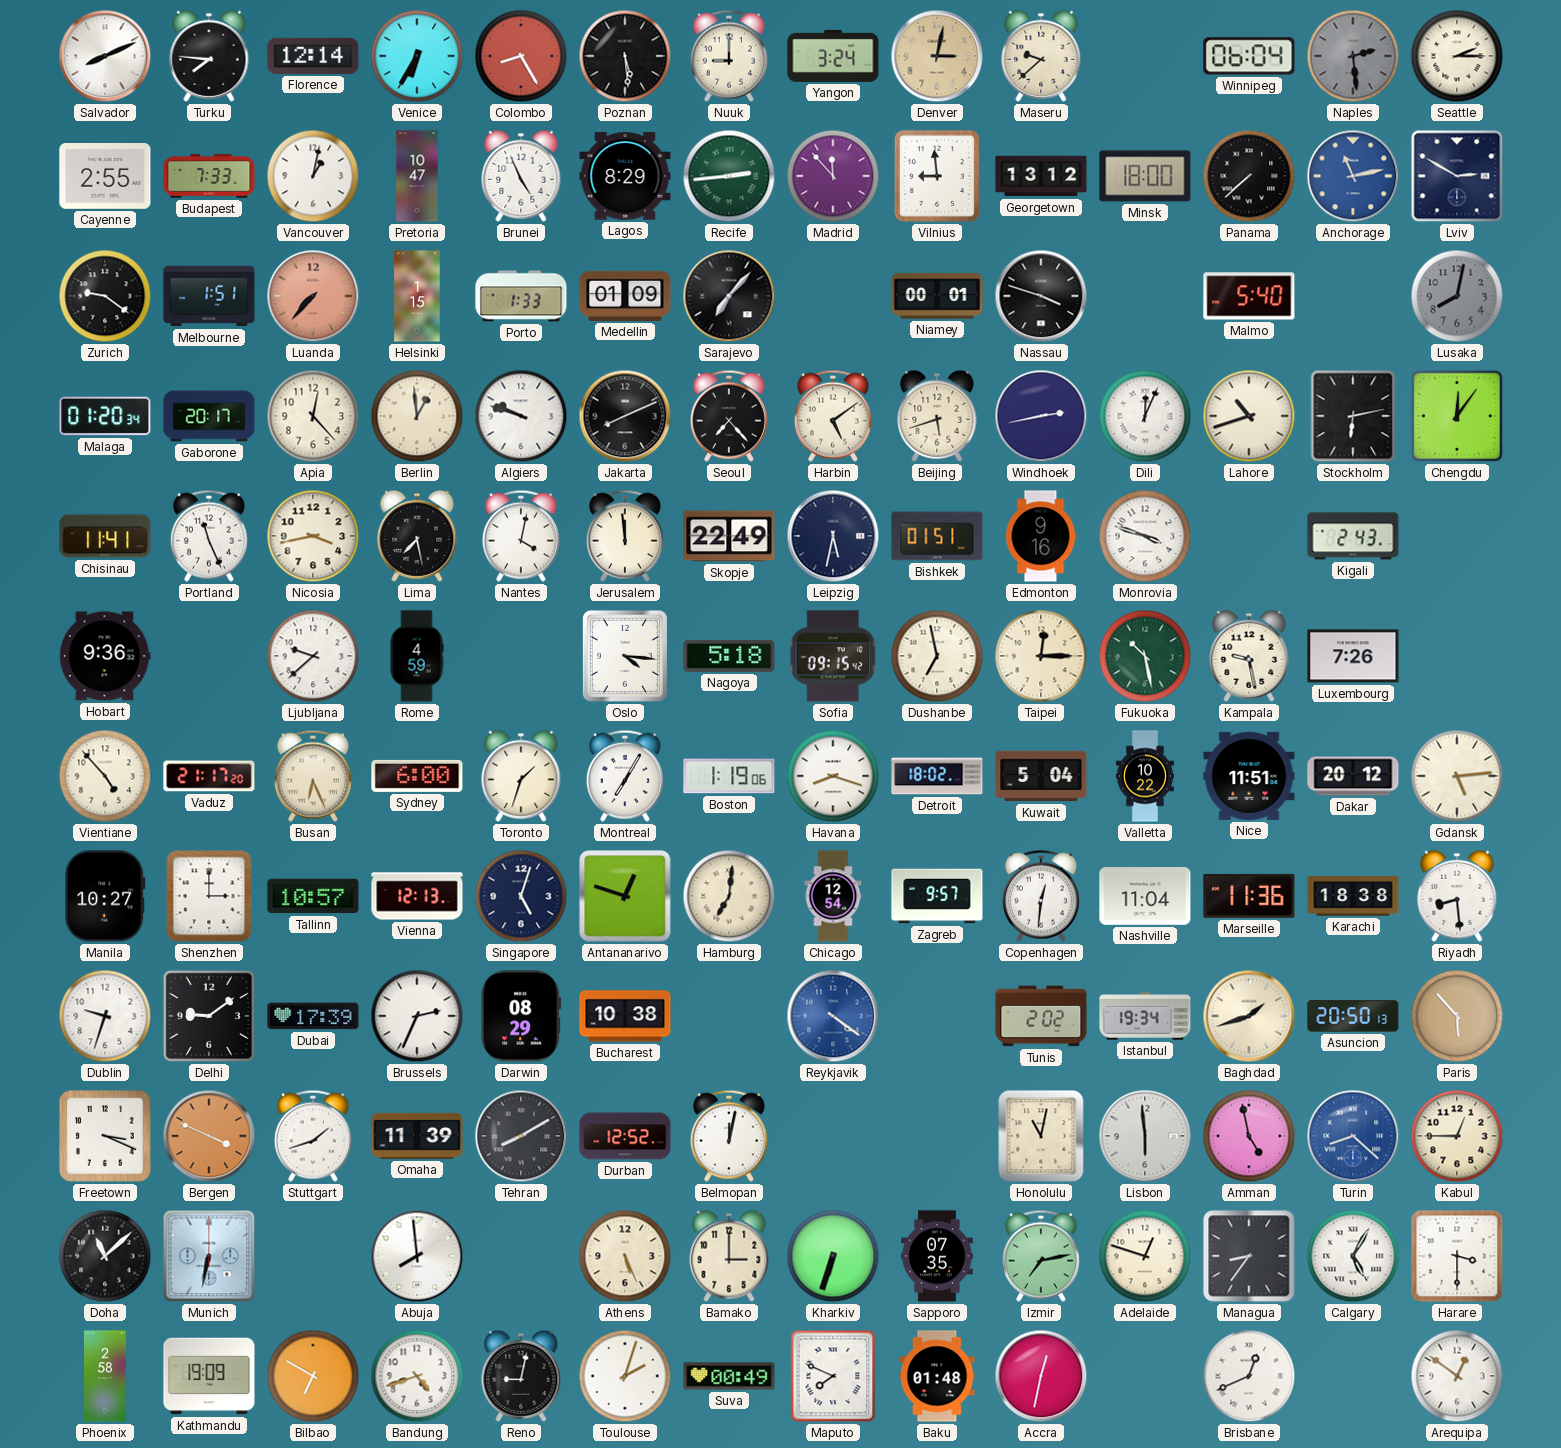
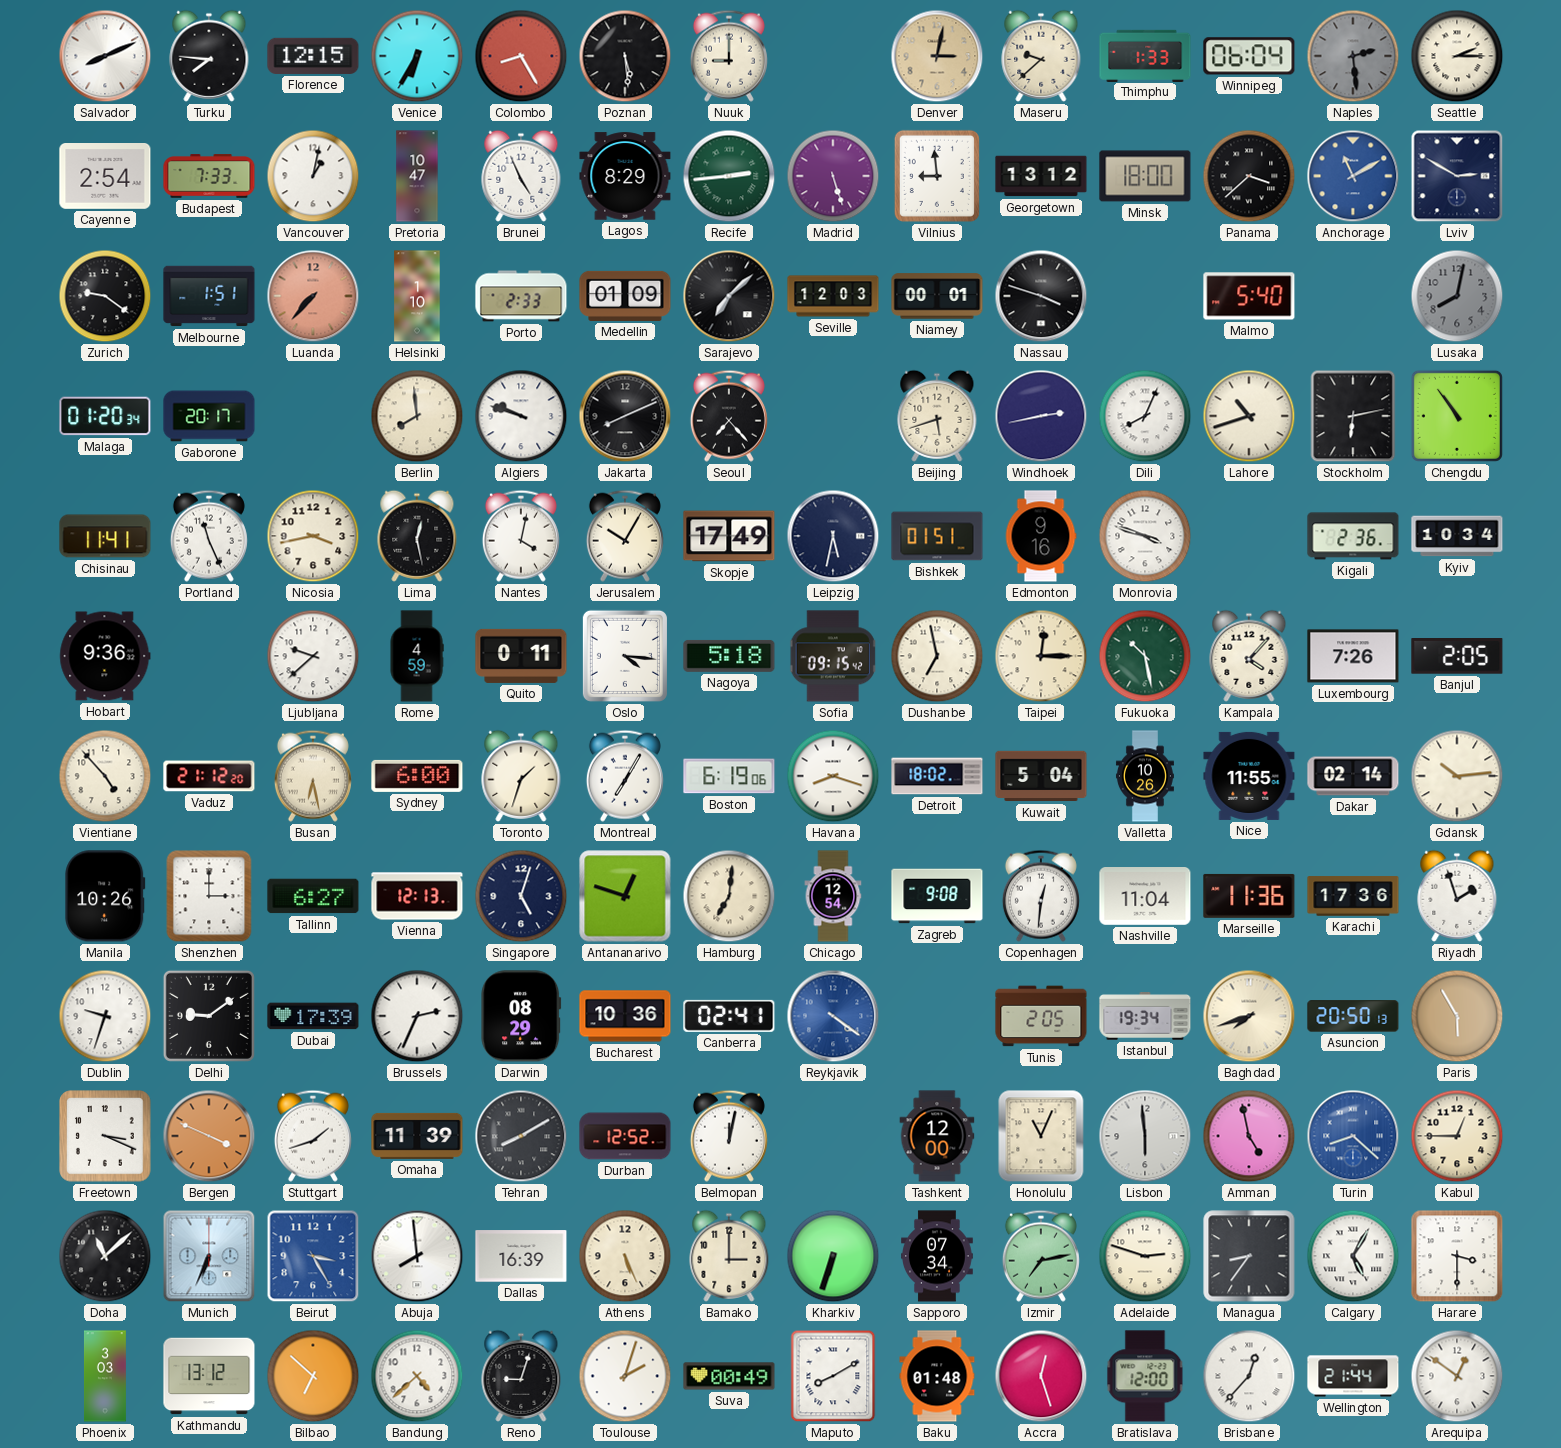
Florence: 12:14 -> 12:15
Yangon: 3:24 -> none
Thimphu: none -> 1:33
Cayenne: 2:55 -> 2:54
Madrid: 11:53 -> 5:27
Panama: 7:38 -> 3:38
Anchorage: 11:13 -> 11:10
Helsinki: 1:15 -> 1:10
Porto: 1:33 -> 2:33
Sarajevo: 7:07 -> 7:08
Seville: none -> 12:03
Apia: 12:23 -> none
Berlin: 12:59 -> 7:59
Harbin: 5:09 -> none
Dili: 12:04 -> 8:04
Chengdu: 12:06 -> 10:54
Lima: 7:28 -> 12:28
Jerusalem: 11:59 -> 10:05
Skopje: 22:49 -> 17:49
Kigali: 2:43 -> 2:36
Kyiv: none -> 10:34
Quito: none -> 0:11
Kampala: 9:28 -> 4:07
Banjul: none -> 2:05
Vaduz: 21:17 -> 21:12
Busan: 6:26 -> 6:28
Boston: 1:19 -> 6:19
Valletta: 10:22 -> 10:26
Nice: 11:51 -> 11:55
Dakar: 20:12 -> 02:14
Gdansk: 5:14 -> 10:14
Manila: 10:27 -> 10:26
Tallinn: 10:57 -> 6:27
Zagreb: 9:57 -> 9:08
Karachi: 18:38 -> 17:36
Riyadh: 8:29 -> 1:57
Bucharest: 10:38 -> 10:36
Canberra: none -> 02:41
Tunis: 2:02 -> 2:05
Baghdad: 1:42 -> 7:42
Paris: 5:53 -> 5:55
Tashkent: none -> 12:00
Honolulu: 11:02 -> 11:04
Munich: 6:32 -> 6:34
Beirut: none -> 3:25
Dallas: none -> 16:39
Sapporo: 07:35 -> 07:34
Adelaide: 12:48 -> 2:48
Phoenix: 2:58 -> 3:03
Kathmandu: 19:09 -> 13:12
Bilbao: 6:50 -> 6:52
Bandung: 4:42 -> 4:38
Reno: 9:02 -> 9:03
Maputo: 7:49 -> 8:10
Accra: 12:32 -> 12:27
Bratislava: none -> 12:00
Brisbane: 12:41 -> 12:37
Wellington: none -> 21:44
